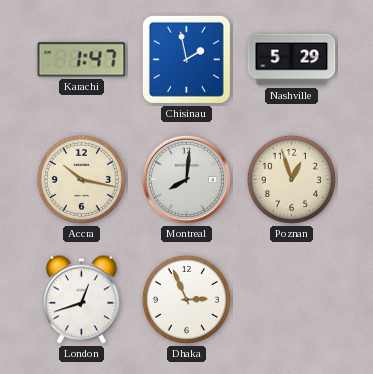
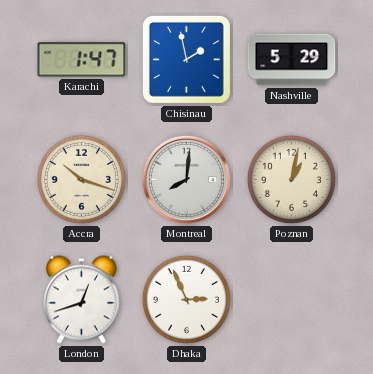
Accra: 10:17 -> 10:18
Poznan: 12:57 -> 1:02
